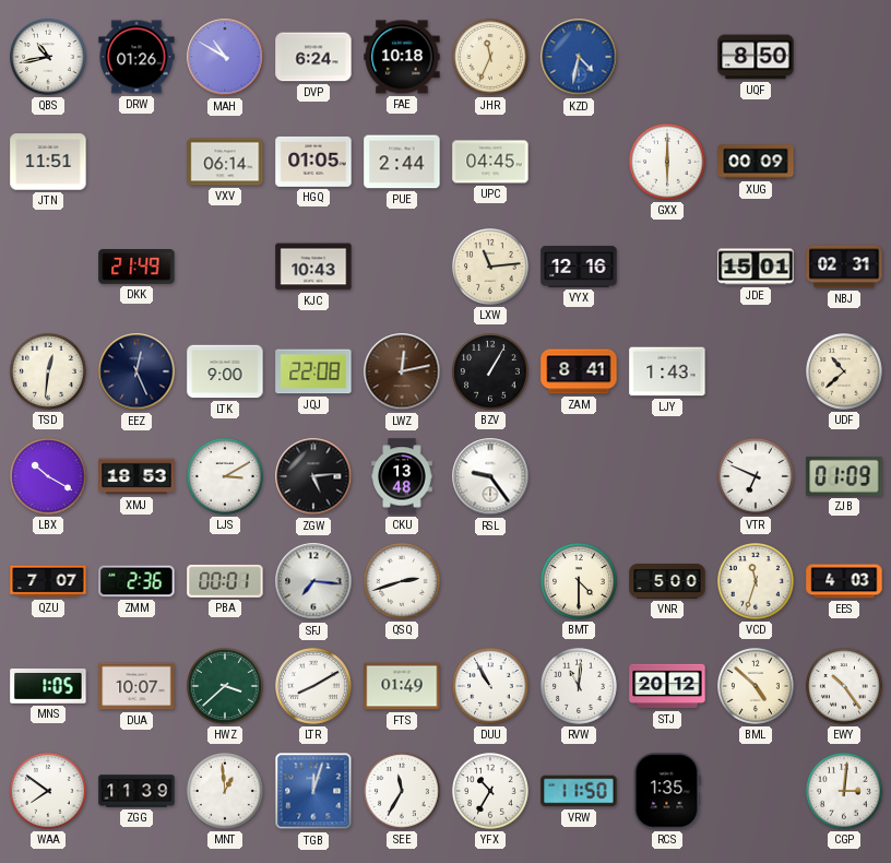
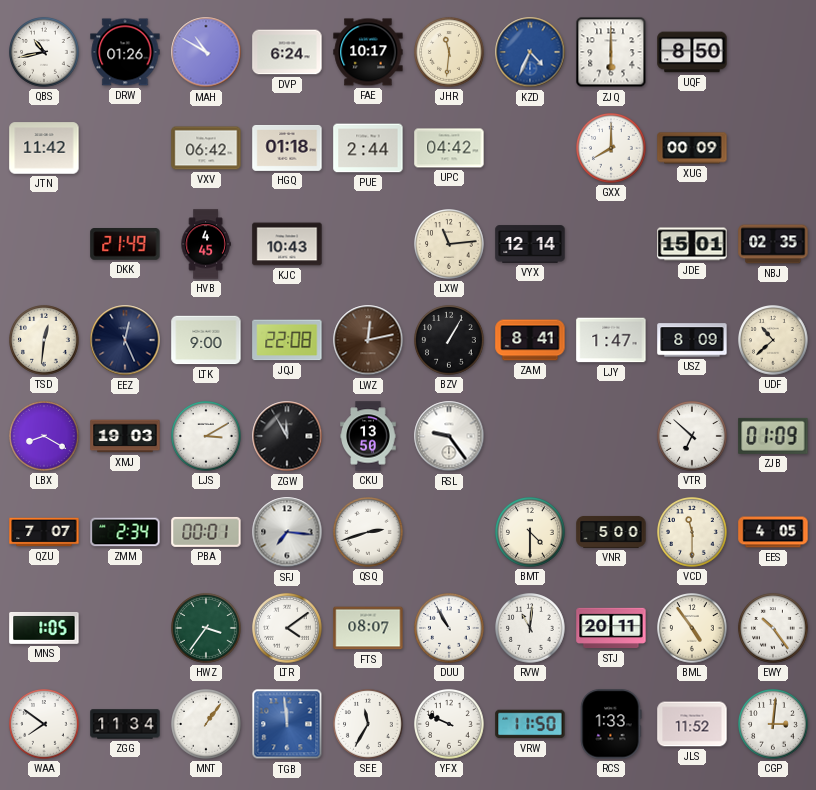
FAE: 10:18 -> 10:17
JHR: 11:34 -> 11:31
KZD: 4:32 -> 4:34
ZJQ: none -> 6:00
JTN: 11:51 -> 11:42
VXV: 06:14 -> 06:42
HGQ: 01:05 -> 01:18
UPC: 04:45 -> 04:42
GXX: 6:00 -> 8:00
HVB: none -> 4:45
VYX: 12:16 -> 12:14
NBJ: 02:31 -> 02:35
LJY: 1:43 -> 1:47
USZ: none -> 8:09
LBX: 10:20 -> 8:20
XMJ: 18:53 -> 19:03
ZGW: 5:14 -> 11:55
CKU: 13:48 -> 13:50
VTR: 6:49 -> 6:52
ZMM: 2:36 -> 2:34
VCD: 11:33 -> 11:30
EES: 4:03 -> 4:05
DUA: 10:07 -> none
HWZ: 3:38 -> 3:36
LTR: 8:10 -> 4:09
FTS: 01:49 -> 08:07
STJ: 20:12 -> 20:11
BML: 4:52 -> 4:54
ZGG: 11:39 -> 11:34
MNT: 12:59 -> 1:06
TGB: 12:03 -> 11:59
YFX: 10:35 -> 9:49
RCS: 1:35 -> 1:33
JLS: none -> 11:52
